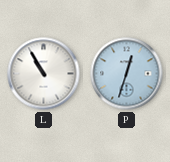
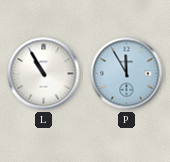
P: 12:33 -> 11:55
